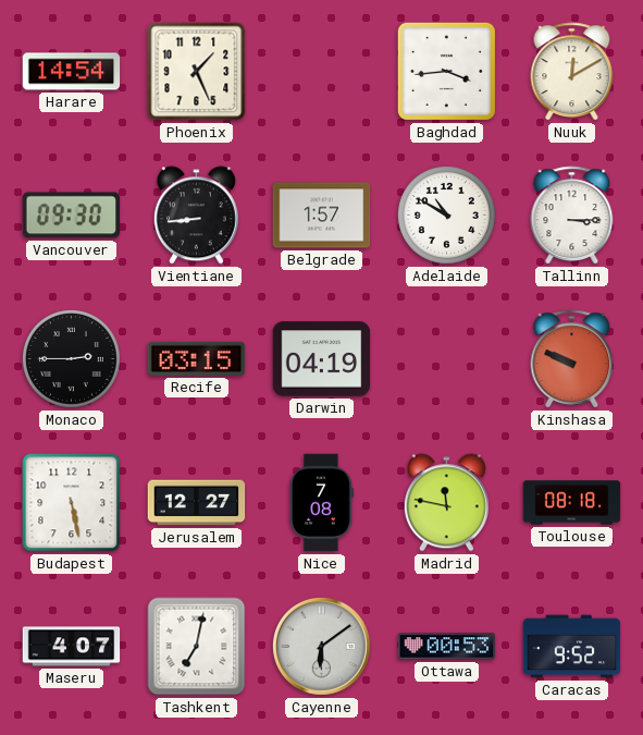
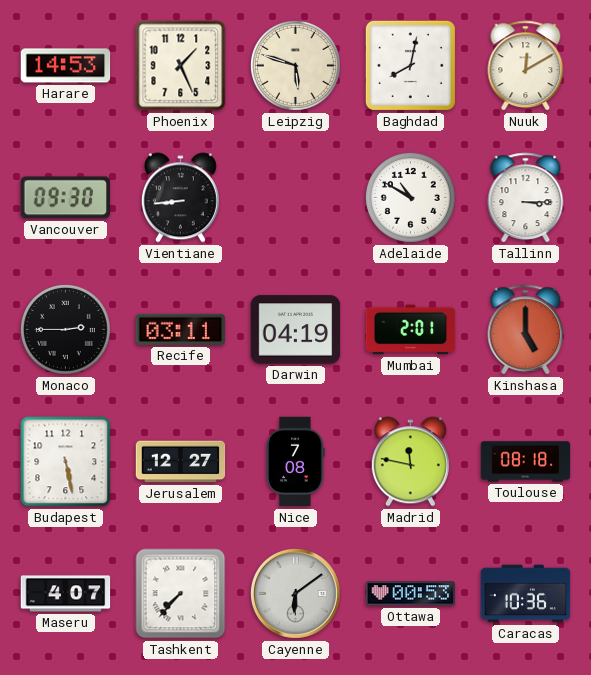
Harare: 14:54 -> 14:53
Leipzig: none -> 5:48
Baghdad: 3:44 -> 8:02
Belgrade: 1:57 -> none
Recife: 03:15 -> 03:11
Mumbai: none -> 2:01
Kinshasa: 9:49 -> 5:00
Tashkent: 7:02 -> 7:37
Caracas: 9:52 -> 10:36
